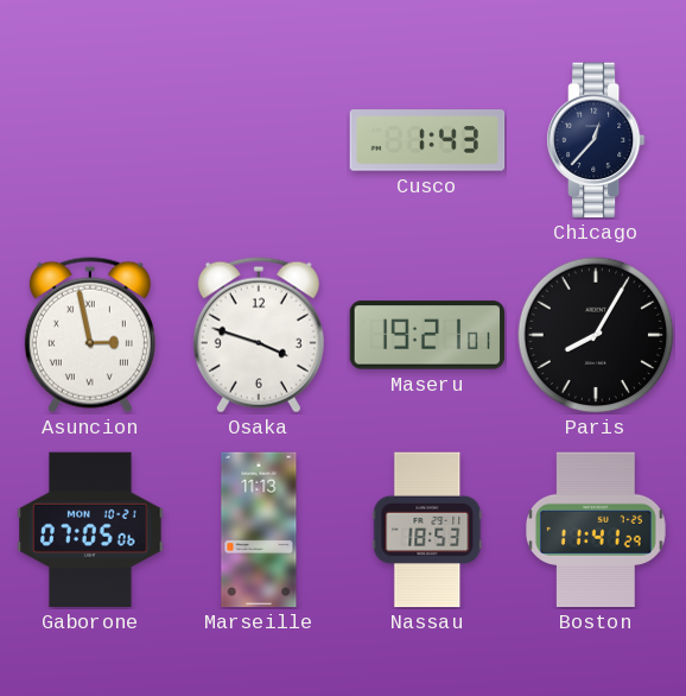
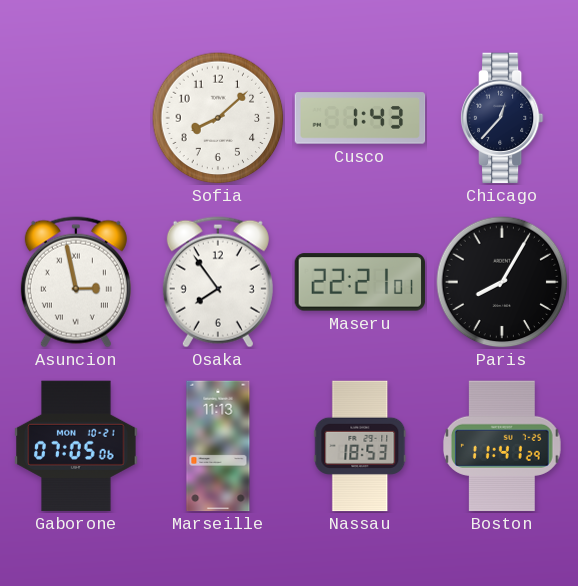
Sofia: none -> 8:08
Osaka: 3:48 -> 7:54
Maseru: 19:21 -> 22:21
